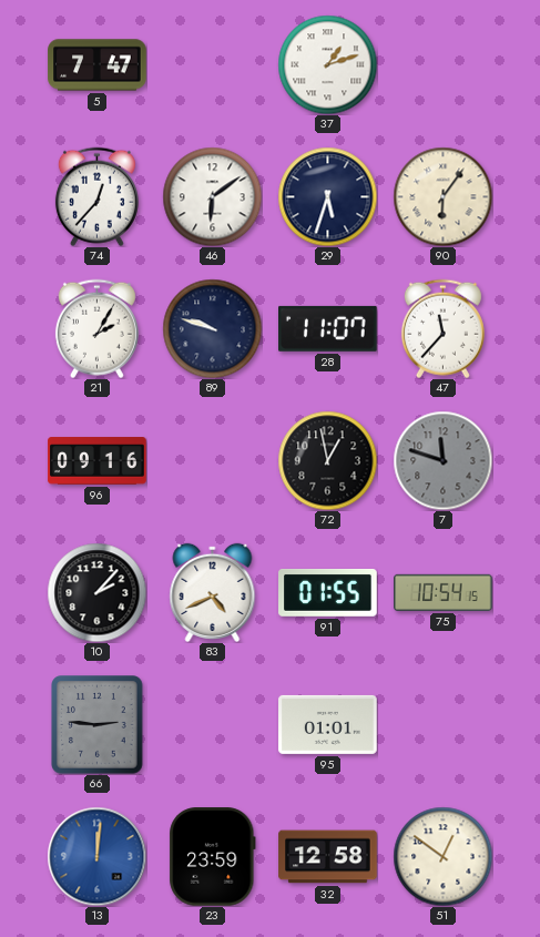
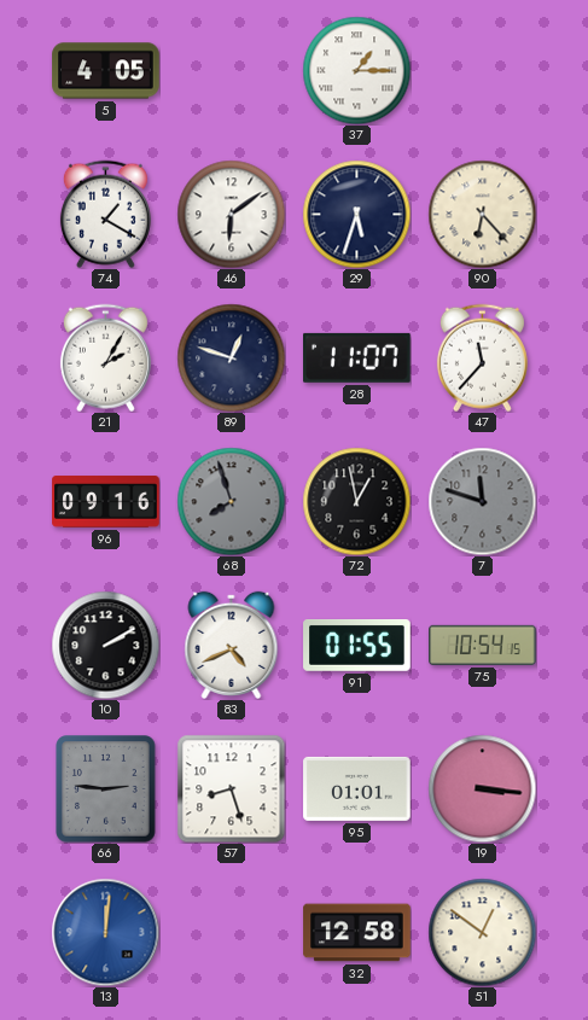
5: 7:47 -> 4:05
37: 1:12 -> 1:15
74: 12:37 -> 1:20
90: 6:06 -> 6:23
89: 9:48 -> 12:48
68: none -> 7:57
10: 2:07 -> 2:10
57: none -> 8:27
19: none -> 3:16
23: 23:59 -> none
